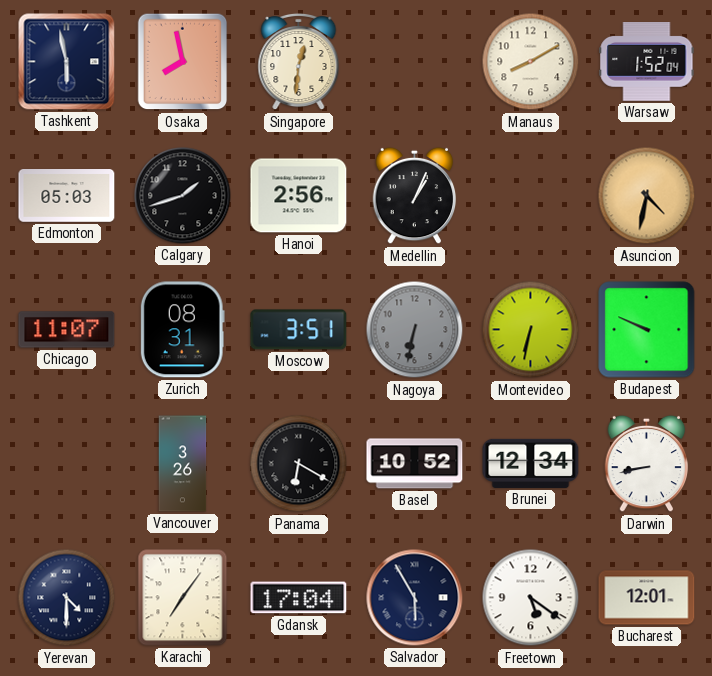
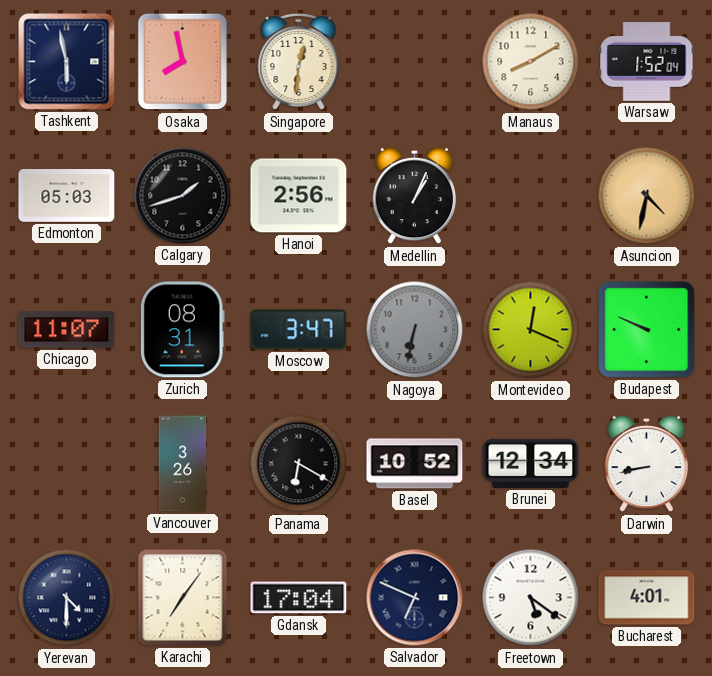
Moscow: 3:51 -> 3:47
Montevideo: 6:32 -> 12:19
Salvador: 5:55 -> 6:49
Bucharest: 12:01 -> 4:01
